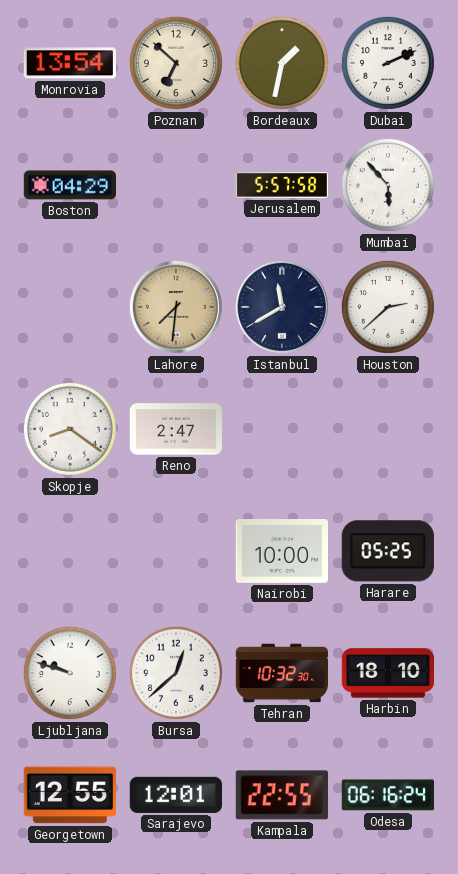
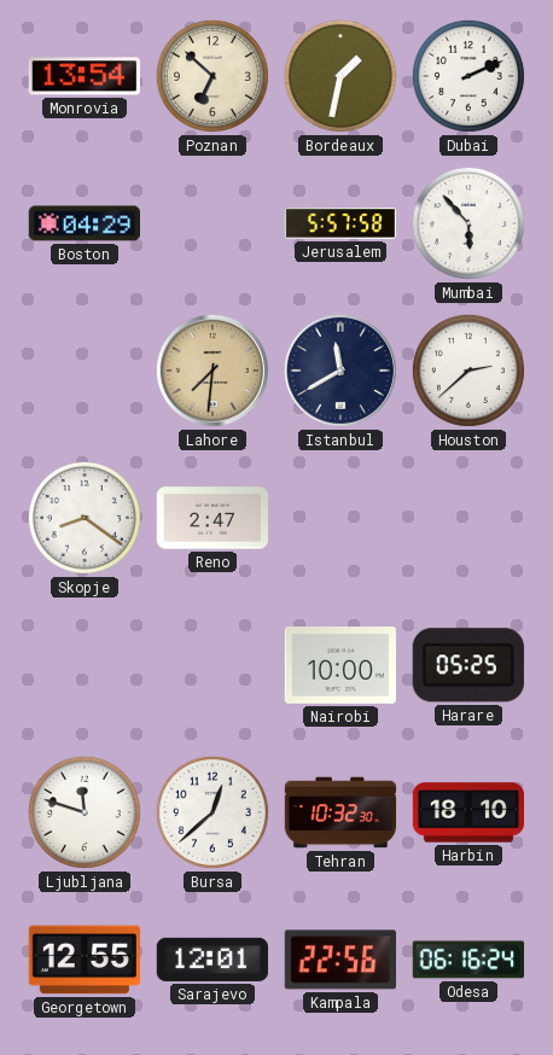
Ljubljana: 9:48 -> 11:48
Kampala: 22:55 -> 22:56
